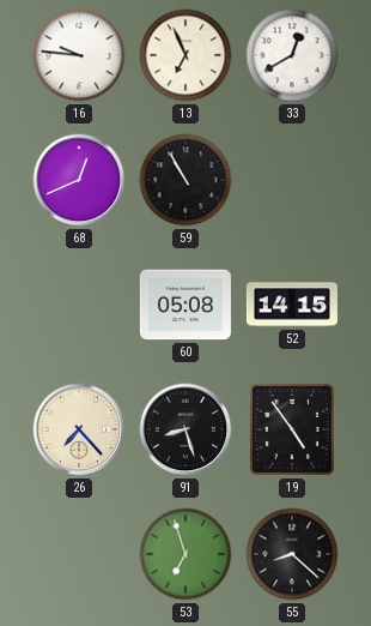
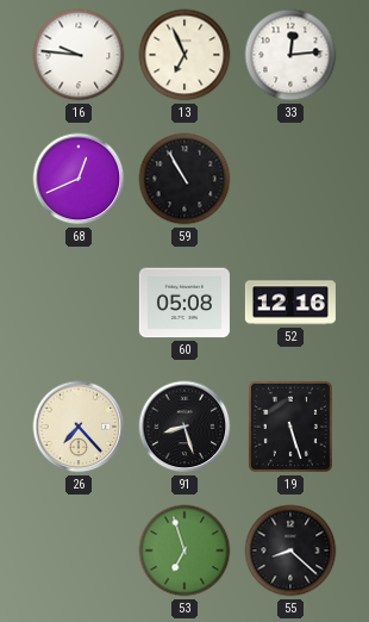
33: 12:40 -> 12:14
52: 14:15 -> 12:16
19: 4:54 -> 5:27
